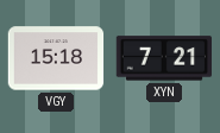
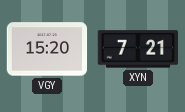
VGY: 15:18 -> 15:20
